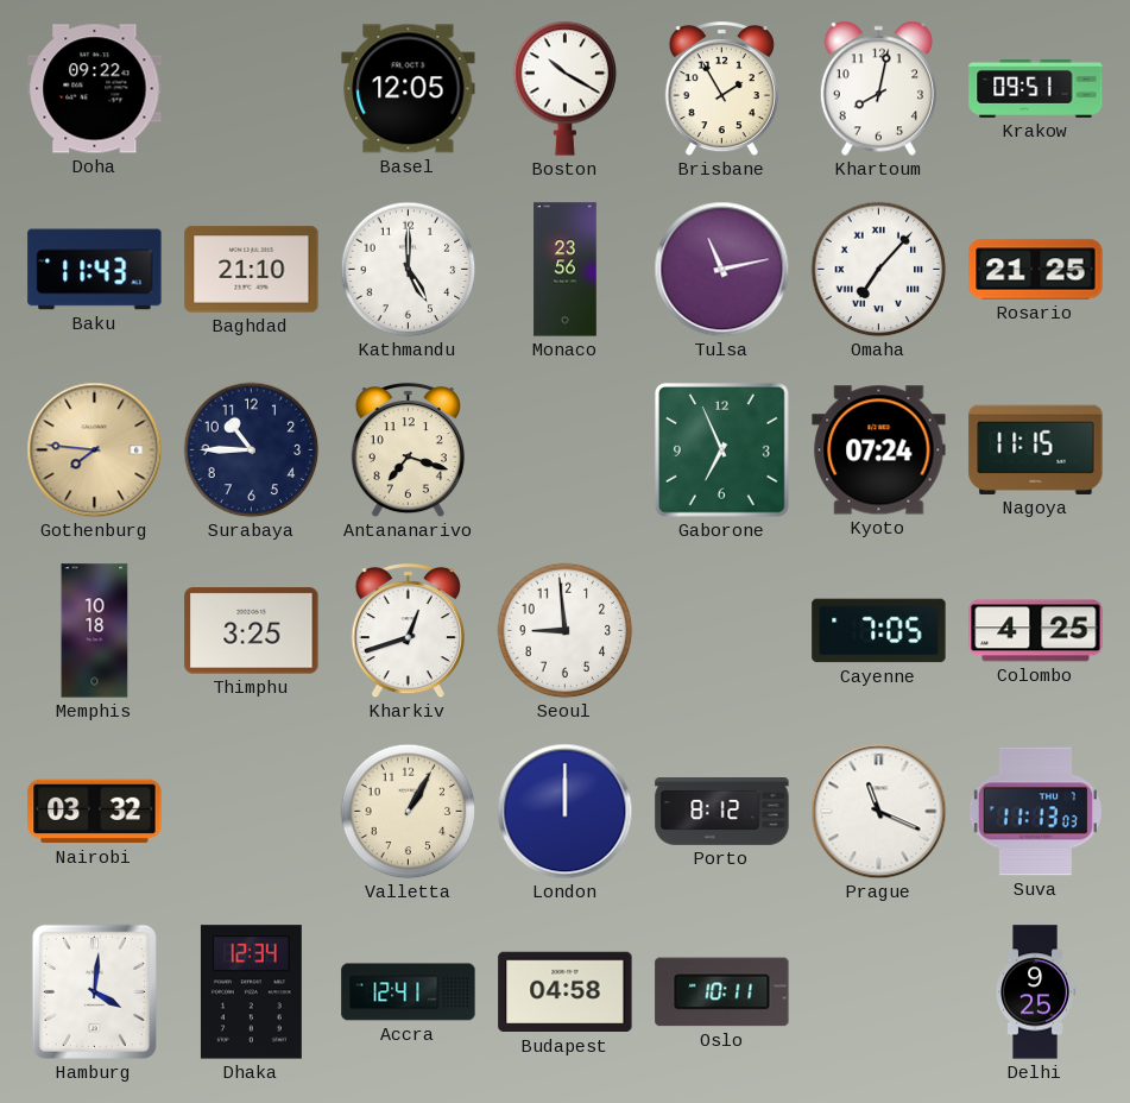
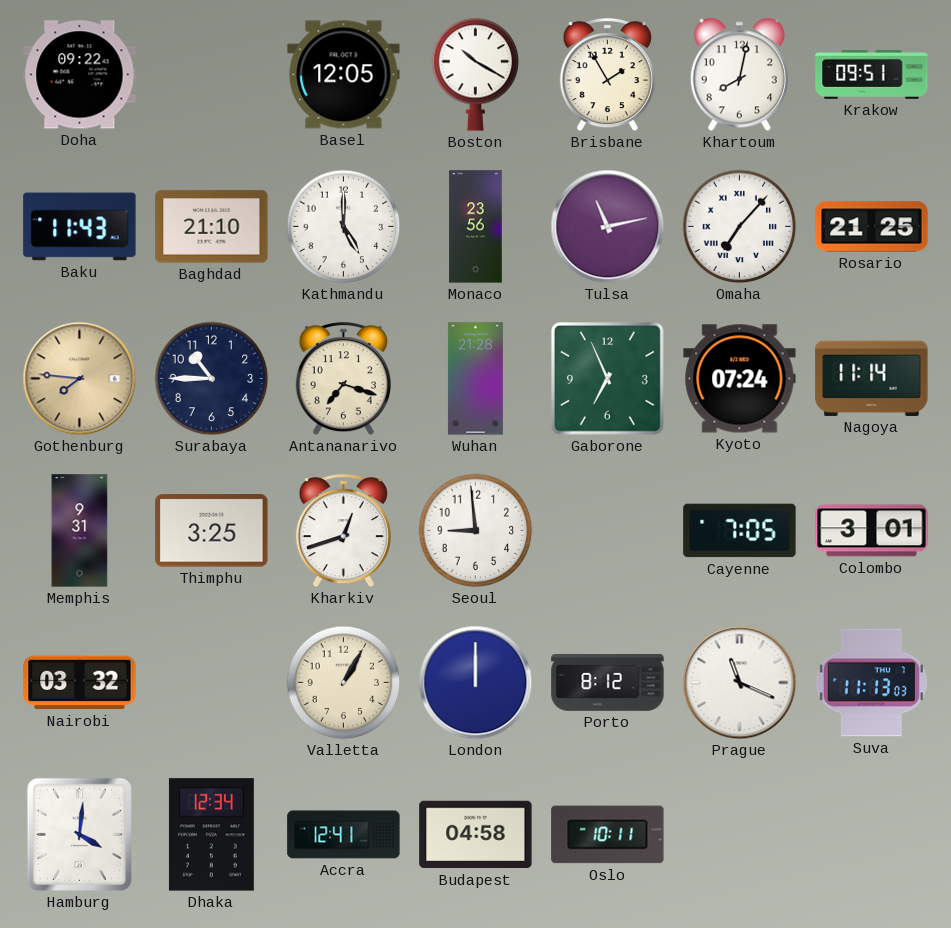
Wuhan: none -> 21:28
Nagoya: 11:15 -> 11:14
Memphis: 10:18 -> 9:31
Colombo: 4:25 -> 3:01
Delhi: 9:25 -> none
